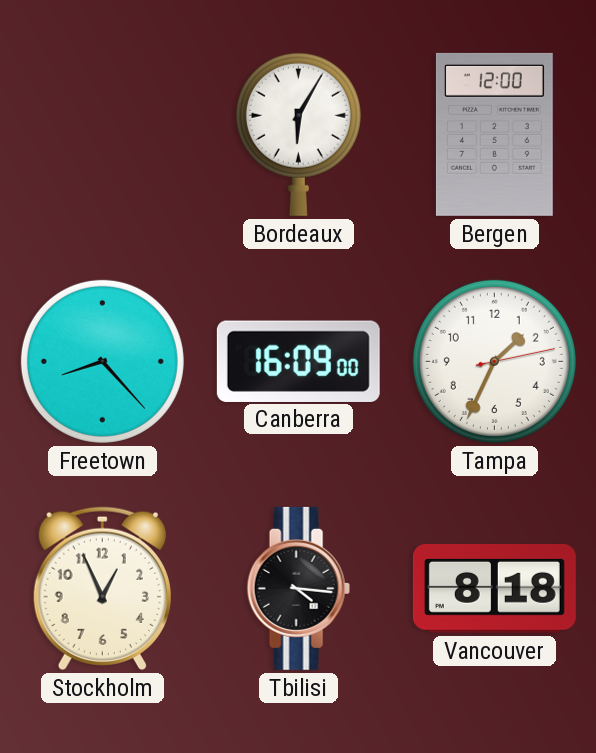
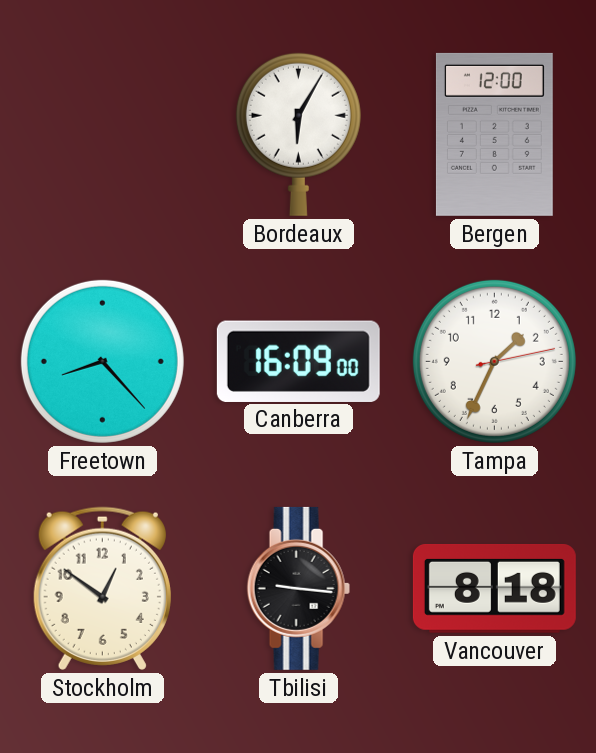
Stockholm: 12:56 -> 12:51
Tbilisi: 4:16 -> 9:16
